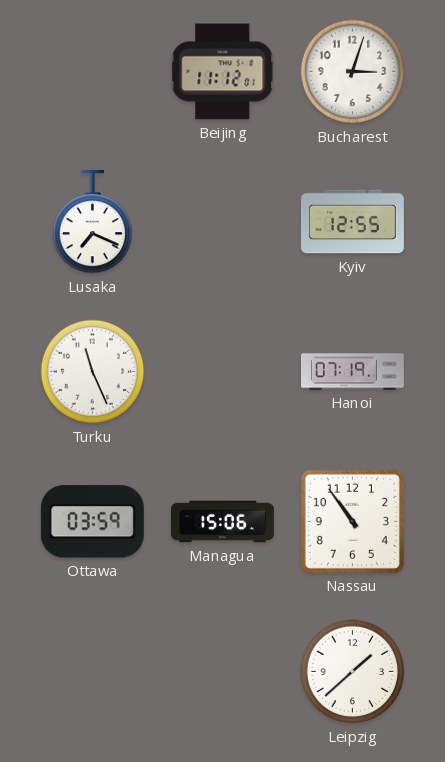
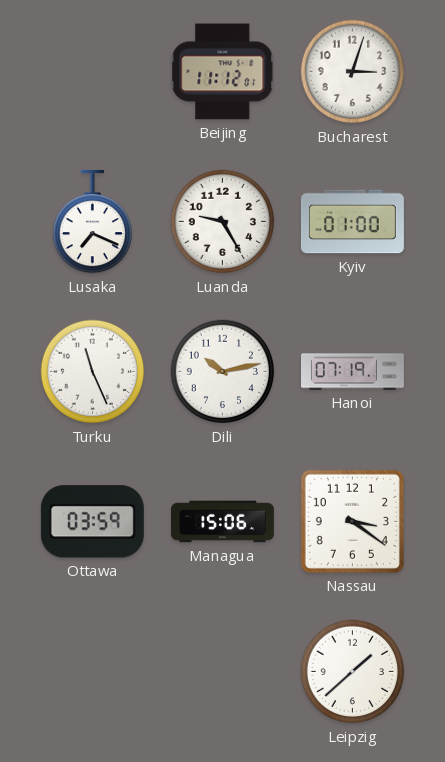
Luanda: none -> 9:25
Kyiv: 12:55 -> 01:00
Dili: none -> 10:13
Nassau: 10:54 -> 3:21
